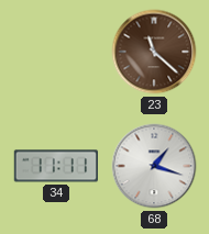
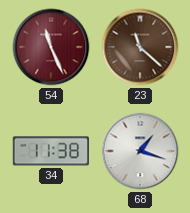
54: none -> 11:26
34: 11:11 -> 11:38
